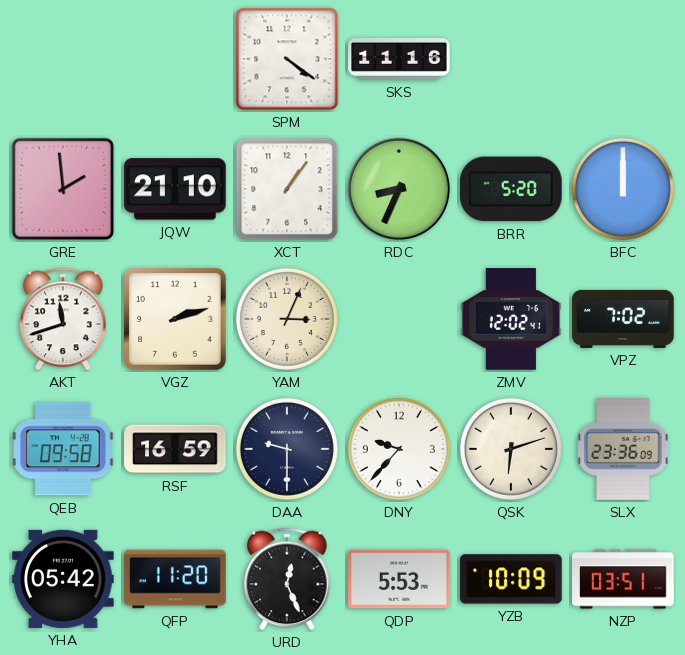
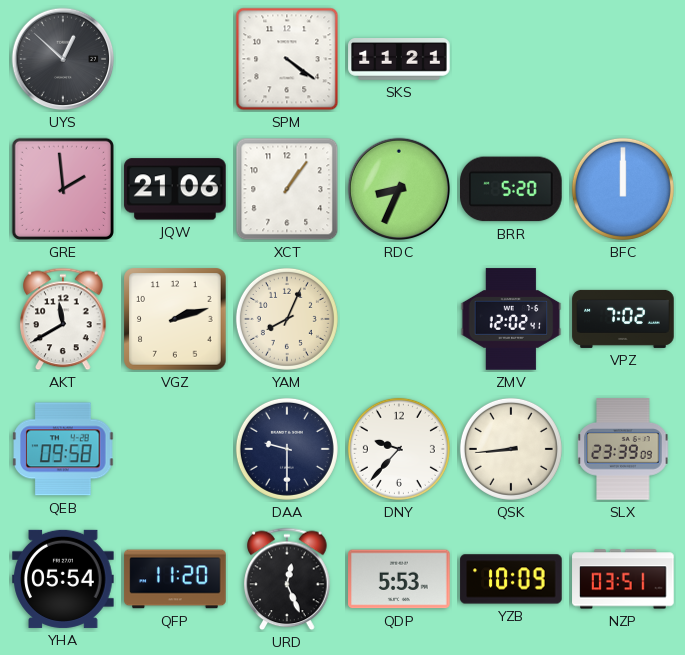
UYS: none -> 12:52
SKS: 11:16 -> 11:21
JQW: 21:10 -> 21:06
AKT: 11:42 -> 11:40
YAM: 3:04 -> 8:04
RSF: 16:59 -> none
QSK: 6:12 -> 8:44
SLX: 23:36 -> 23:39
YHA: 05:42 -> 05:54
